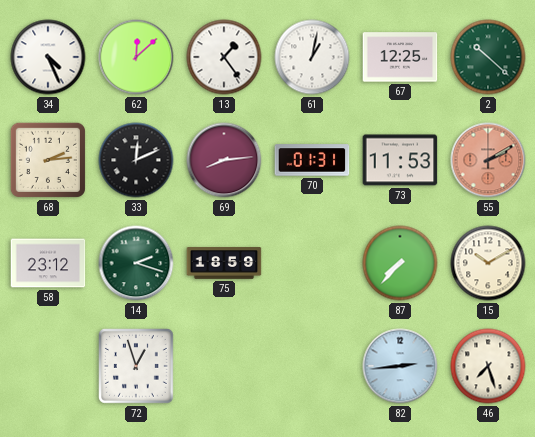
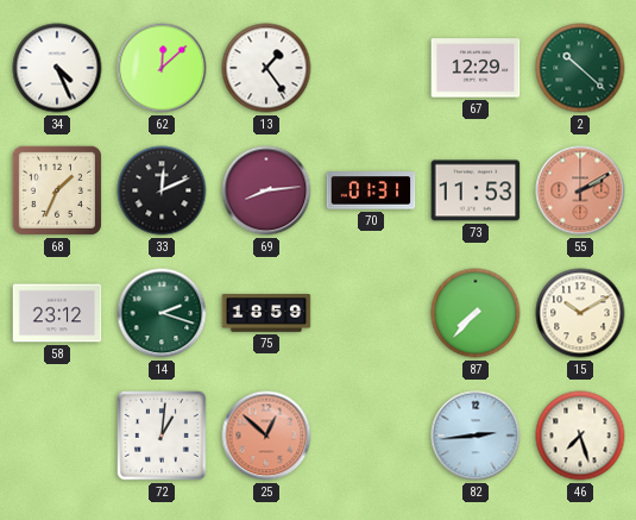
61: 1:02 -> none
67: 12:25 -> 12:29
68: 2:14 -> 1:34
72: 12:57 -> 1:01
25: none -> 12:52
